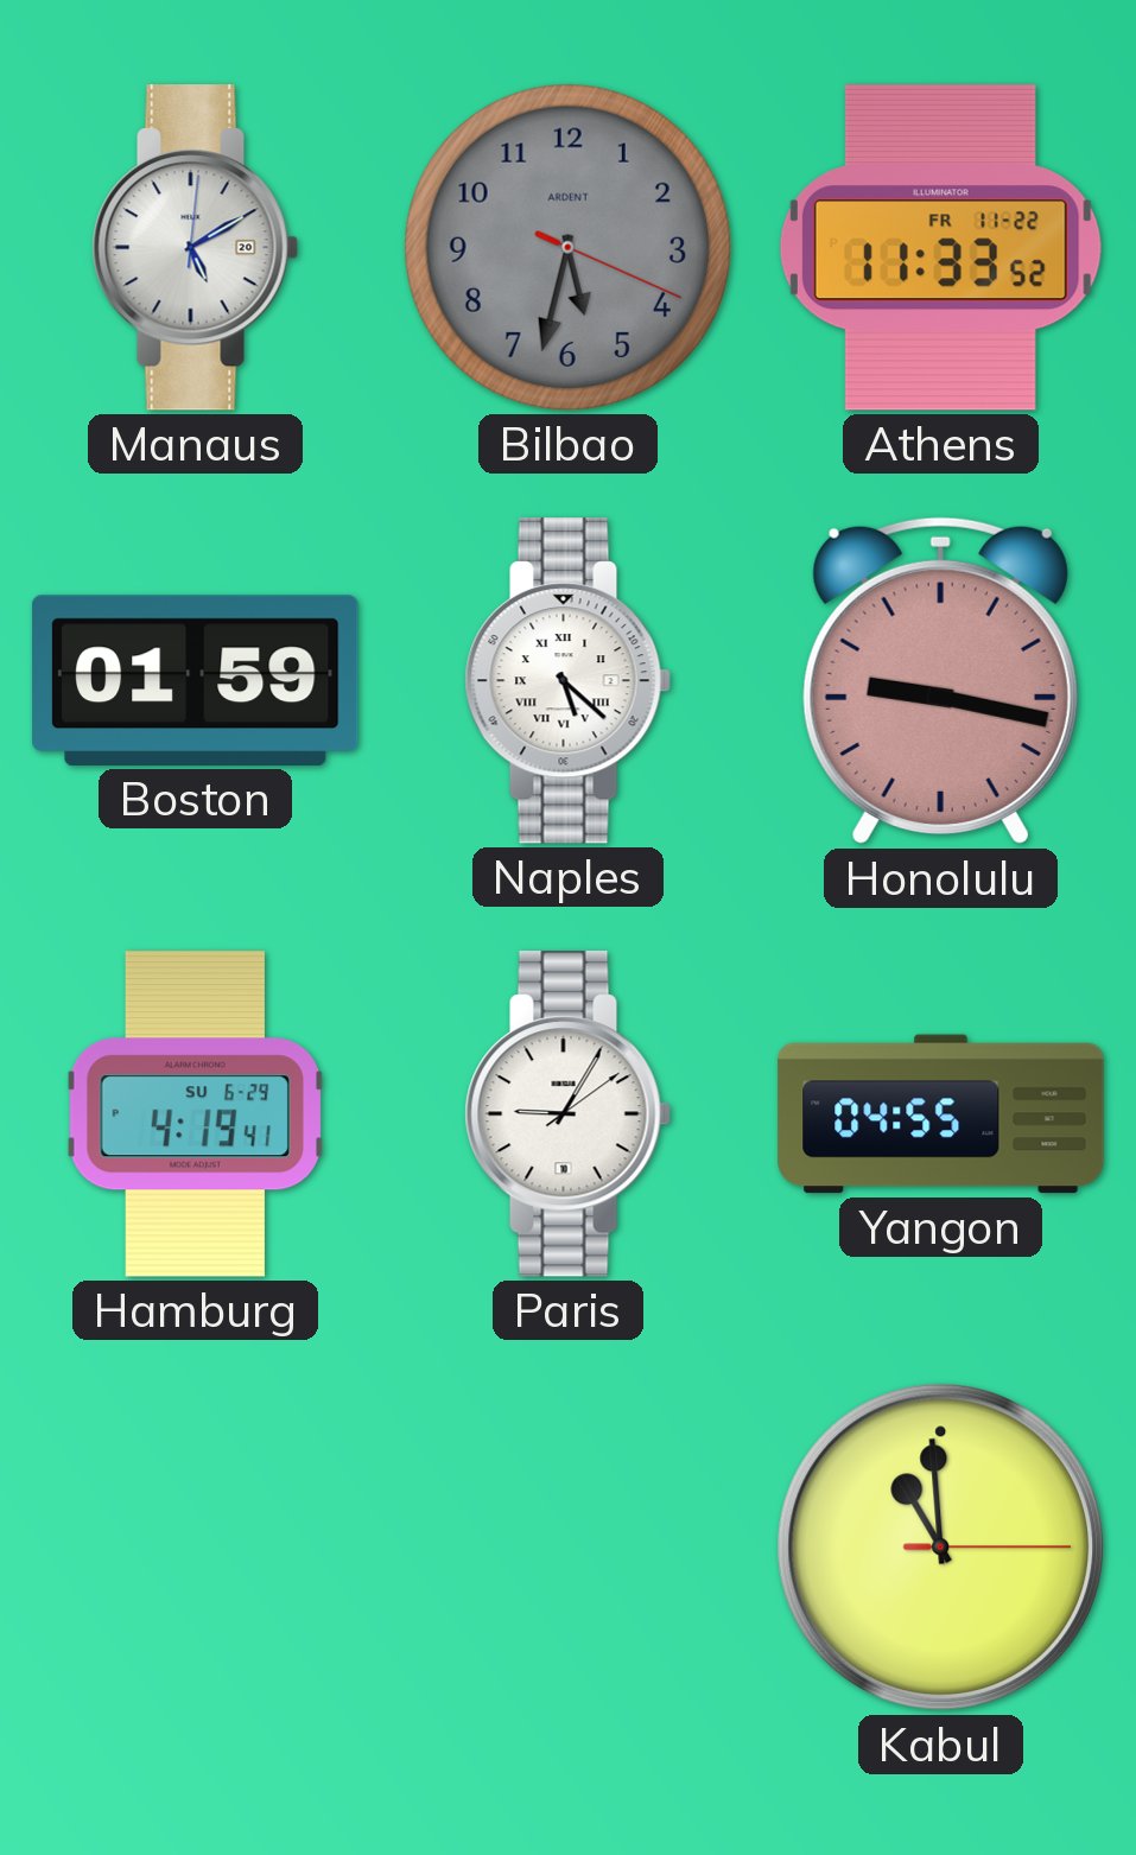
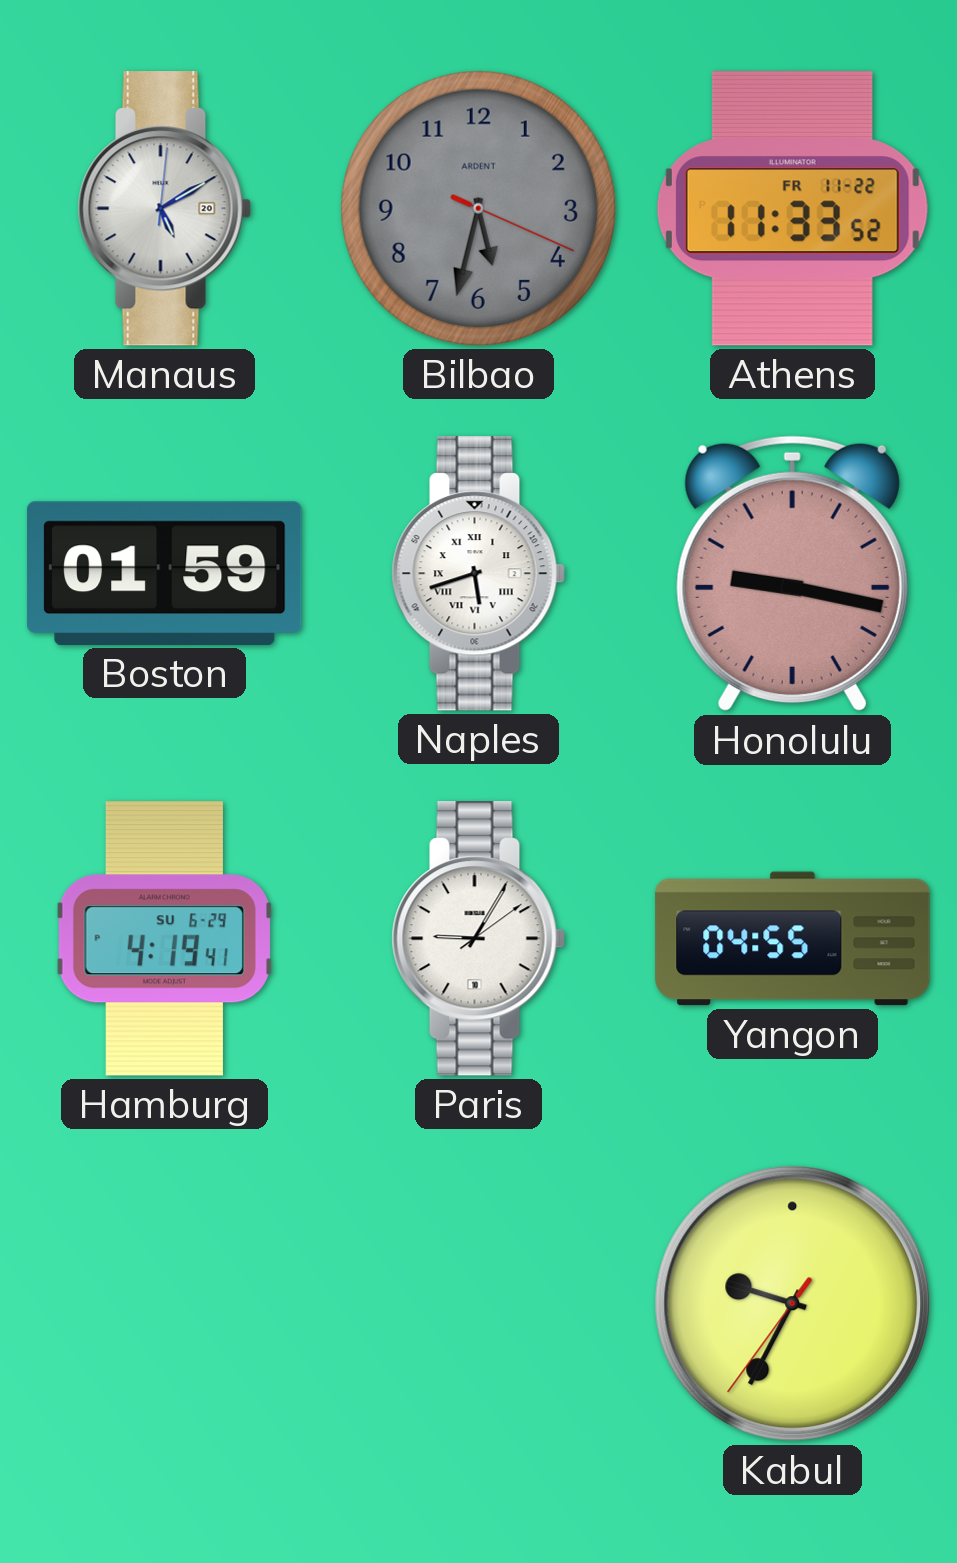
Naples: 5:22 -> 5:42
Kabul: 10:59 -> 9:34
